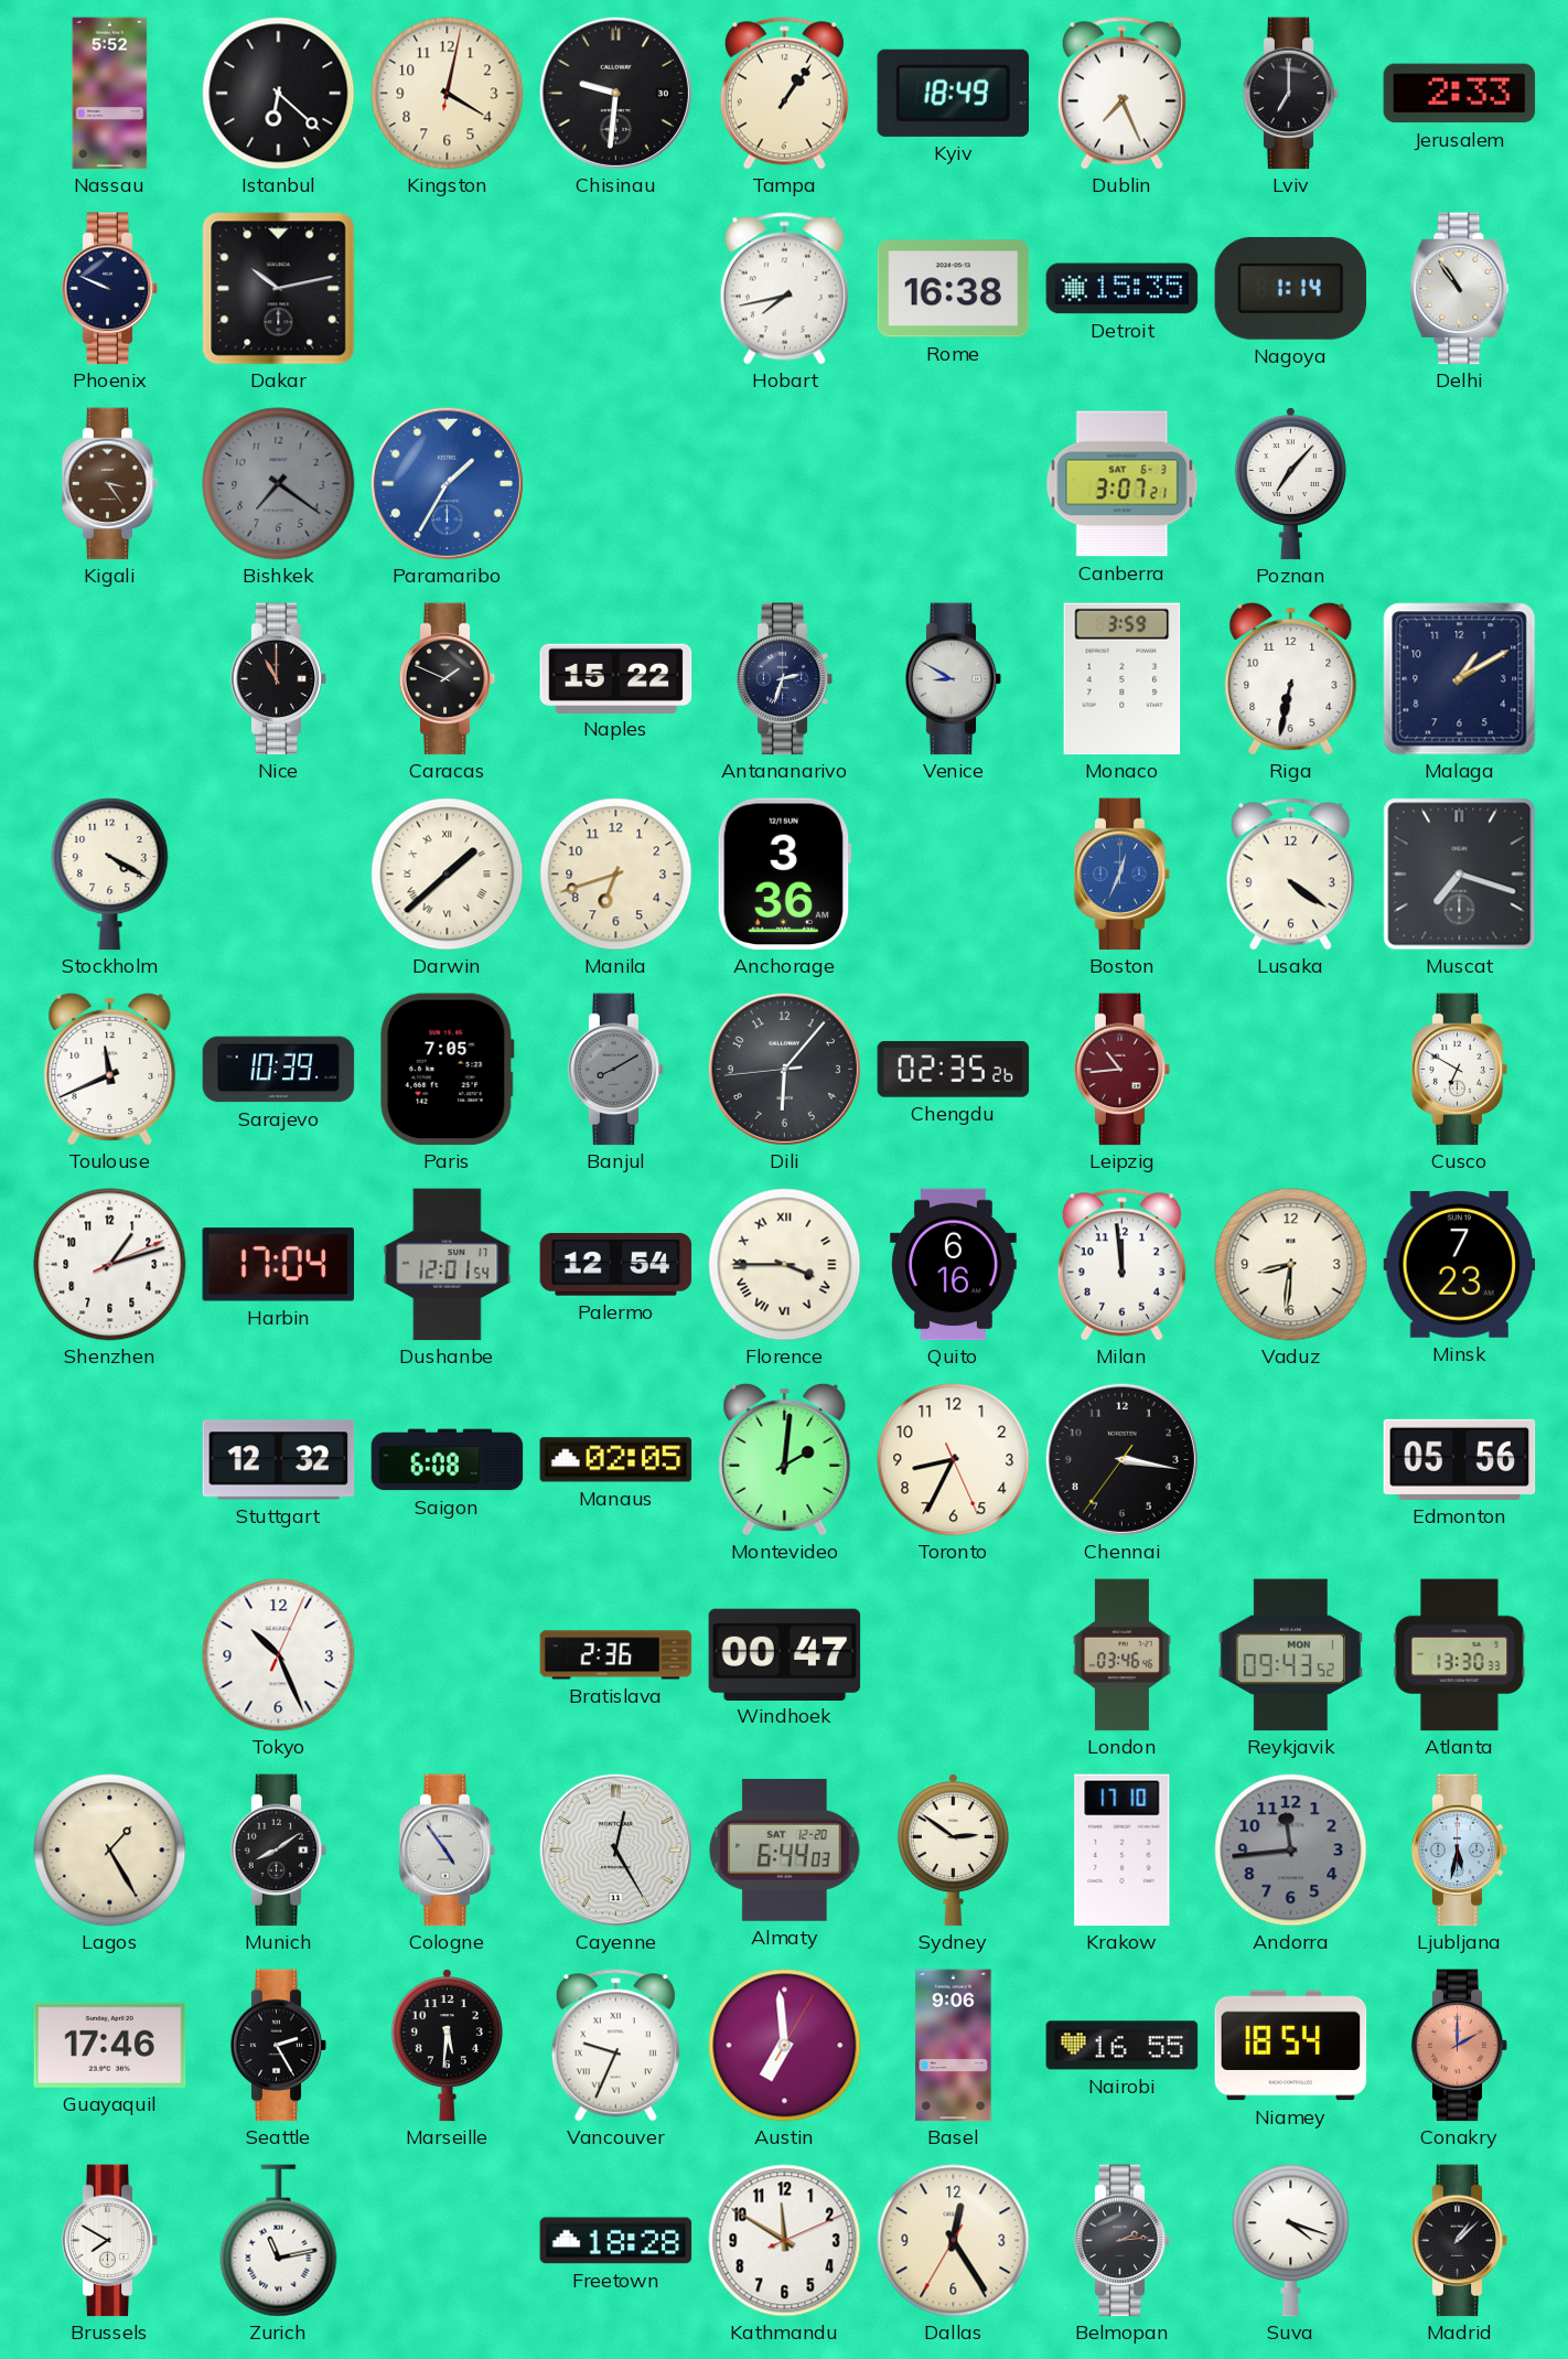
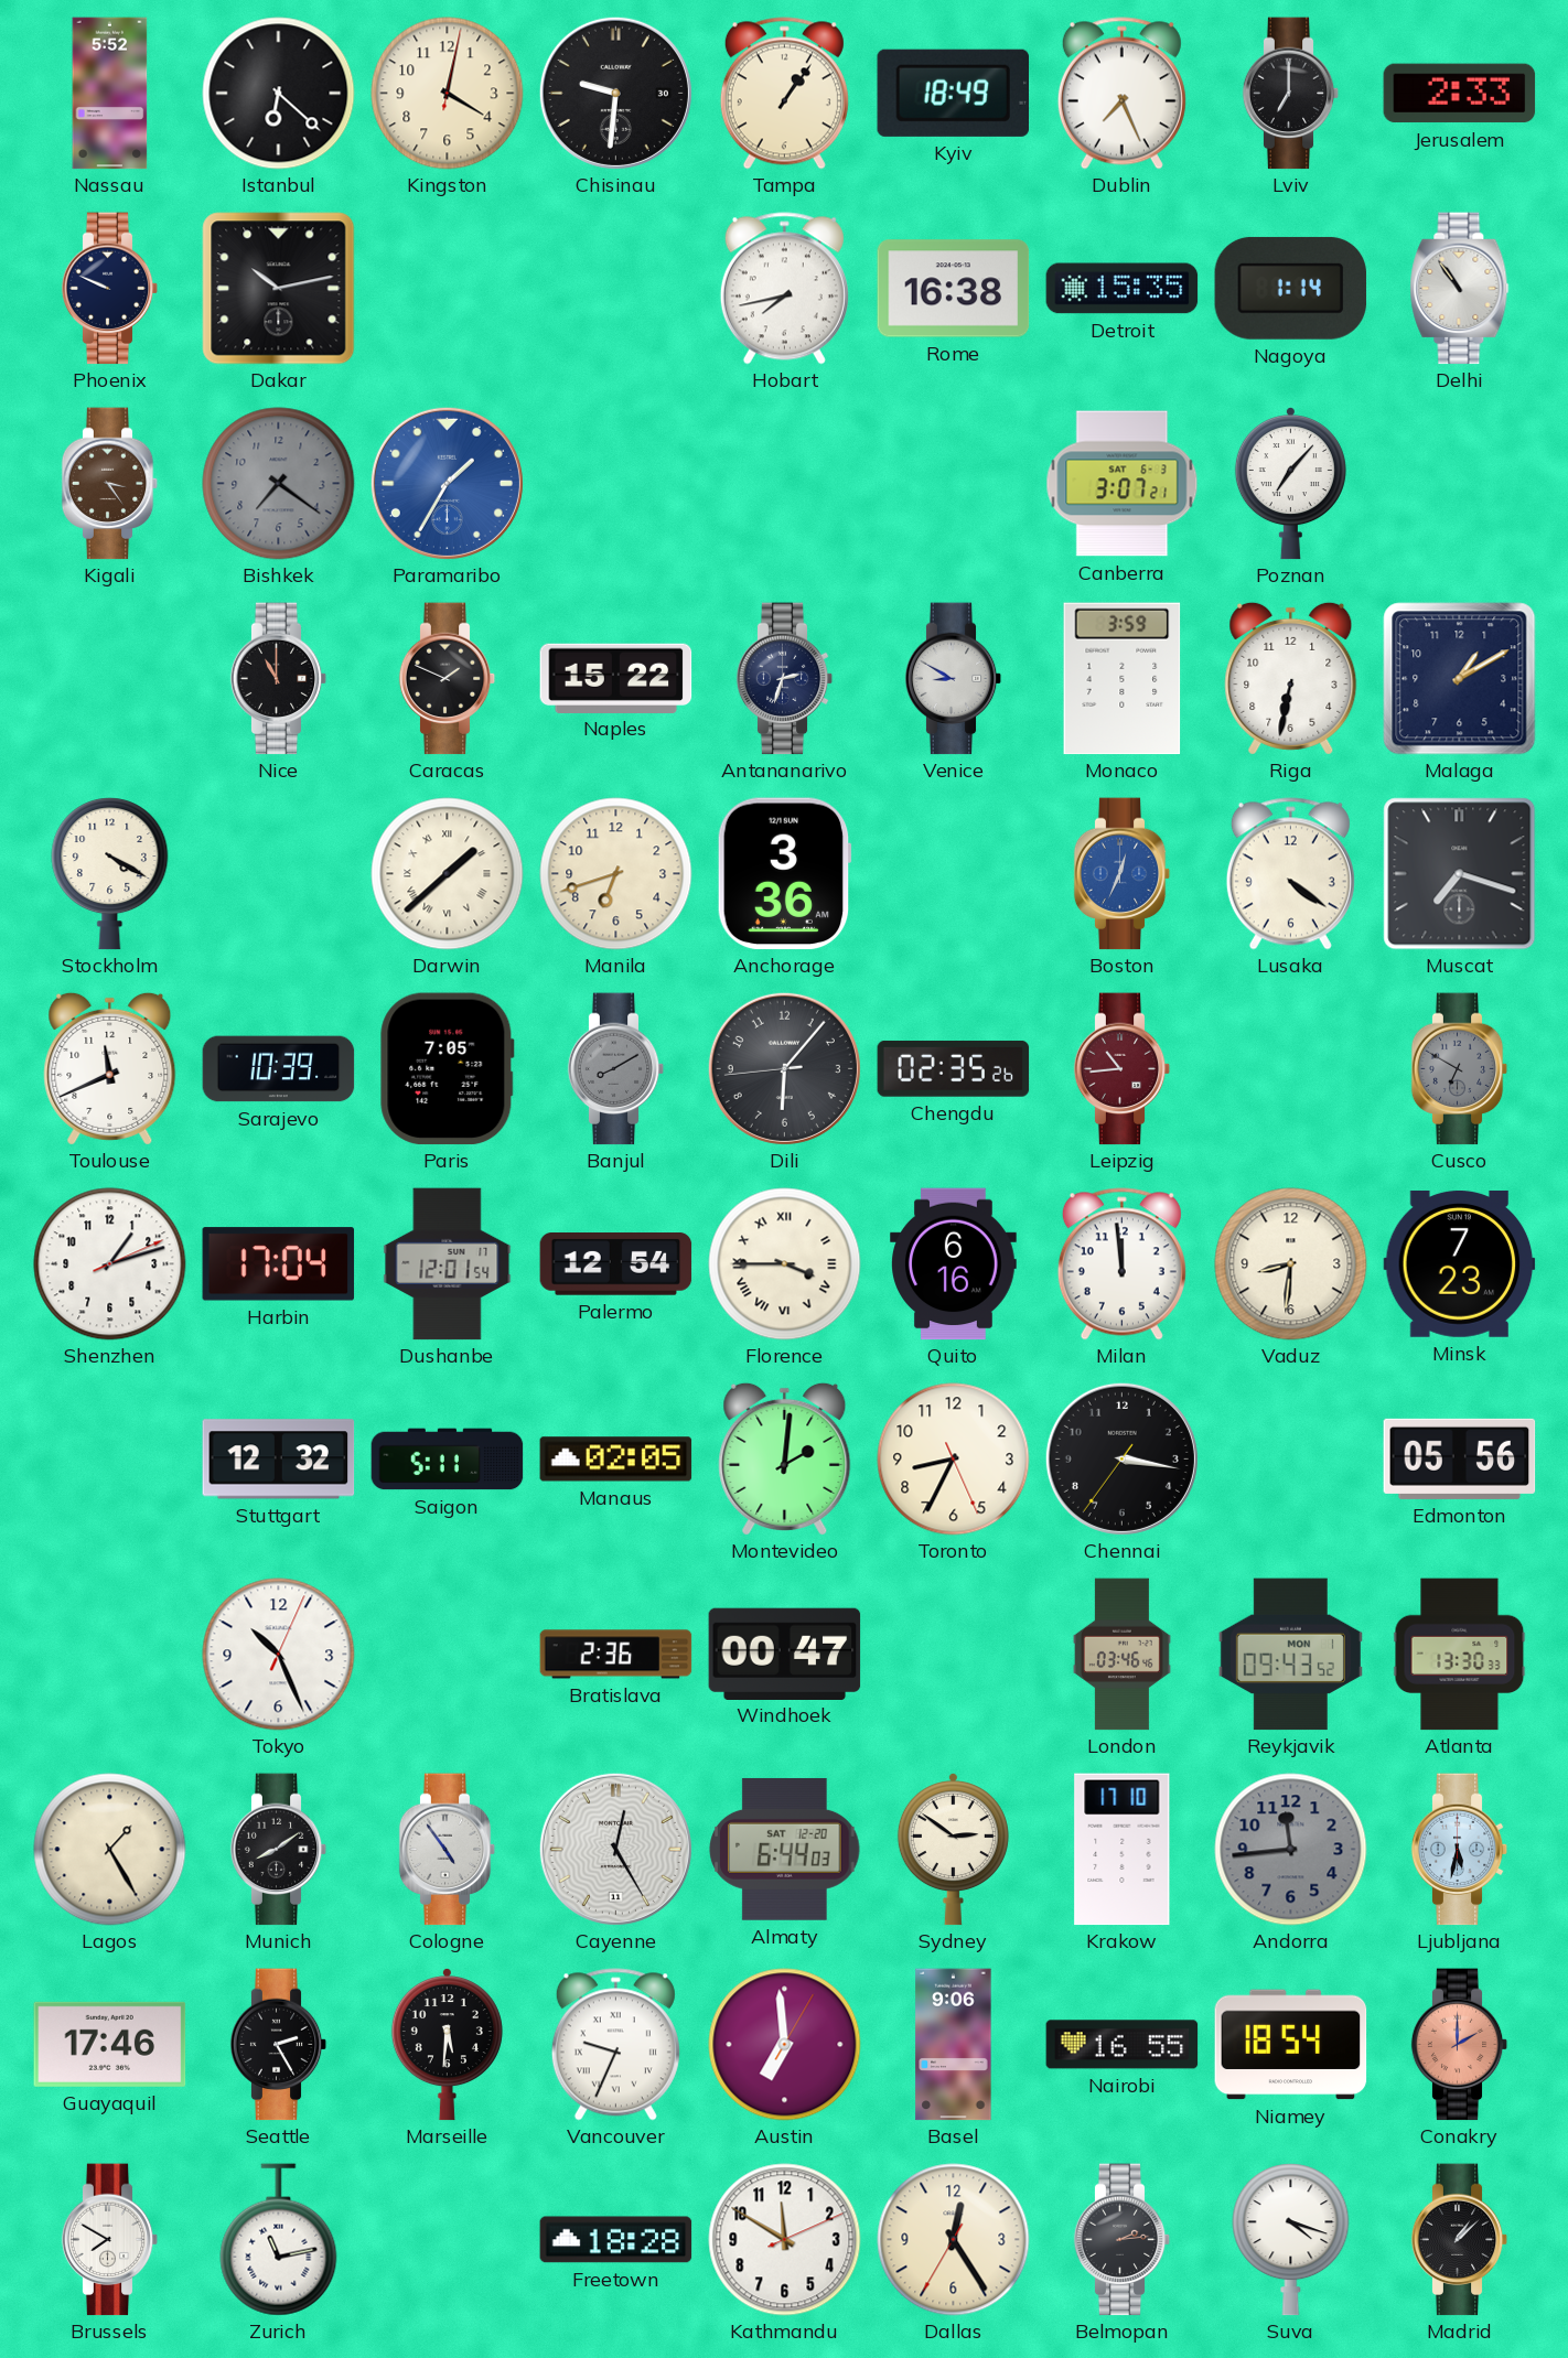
Cusco dial: white -> grey
Saigon: 6:08 -> 5:11
